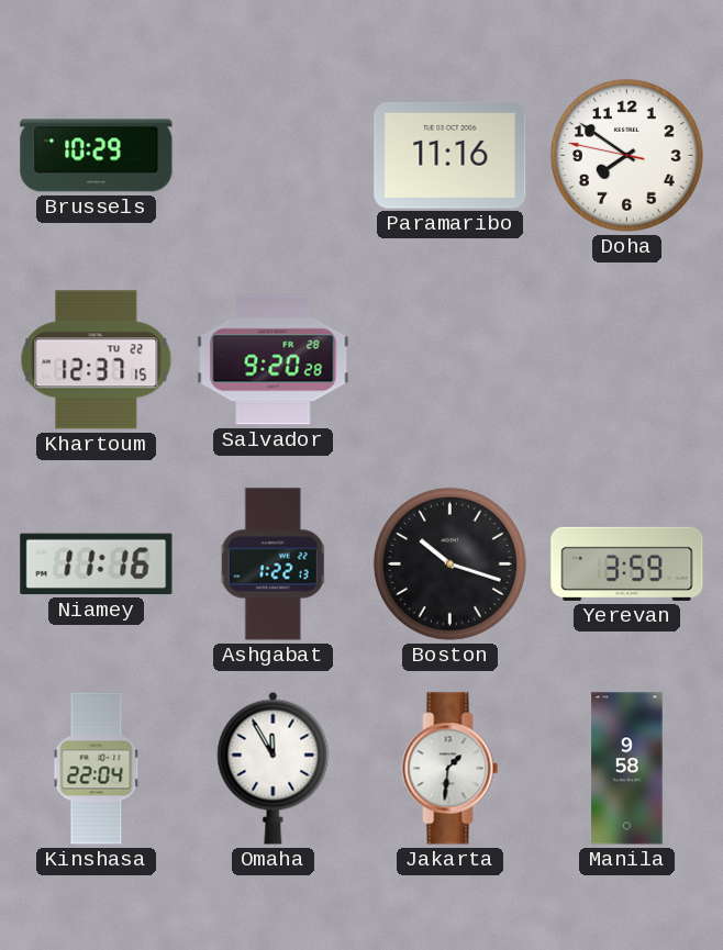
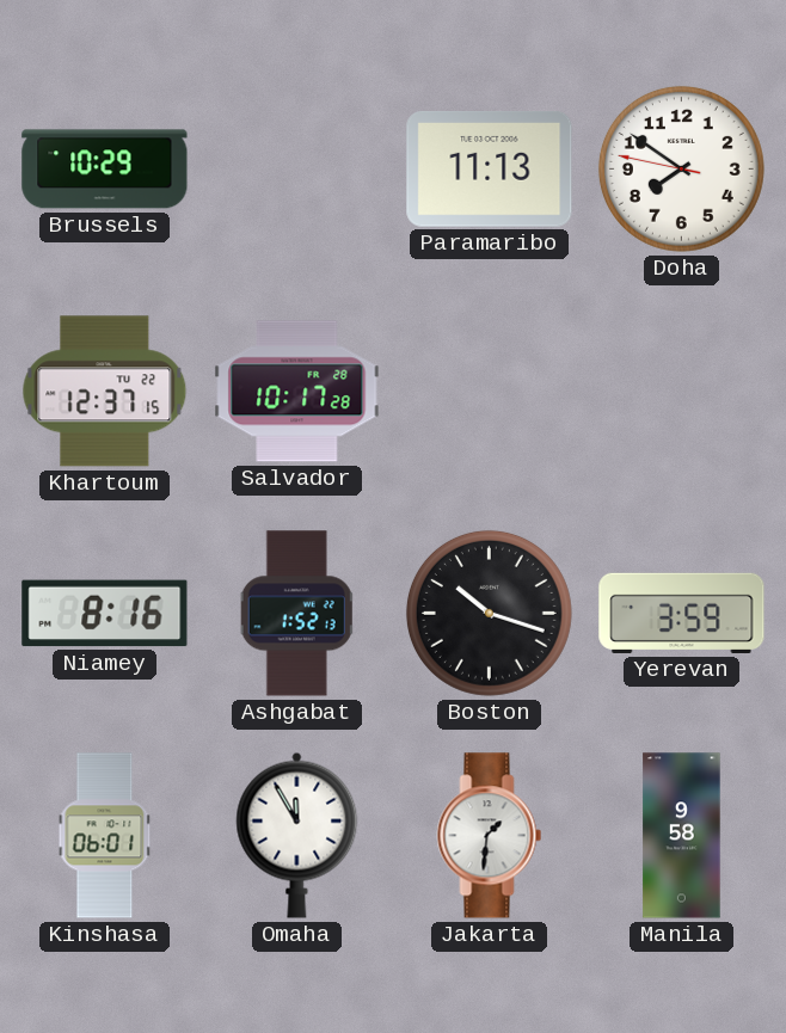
Paramaribo: 11:16 -> 11:13
Salvador: 9:20 -> 10:17
Niamey: 11:16 -> 8:16
Ashgabat: 1:22 -> 1:52
Kinshasa: 22:04 -> 06:01
